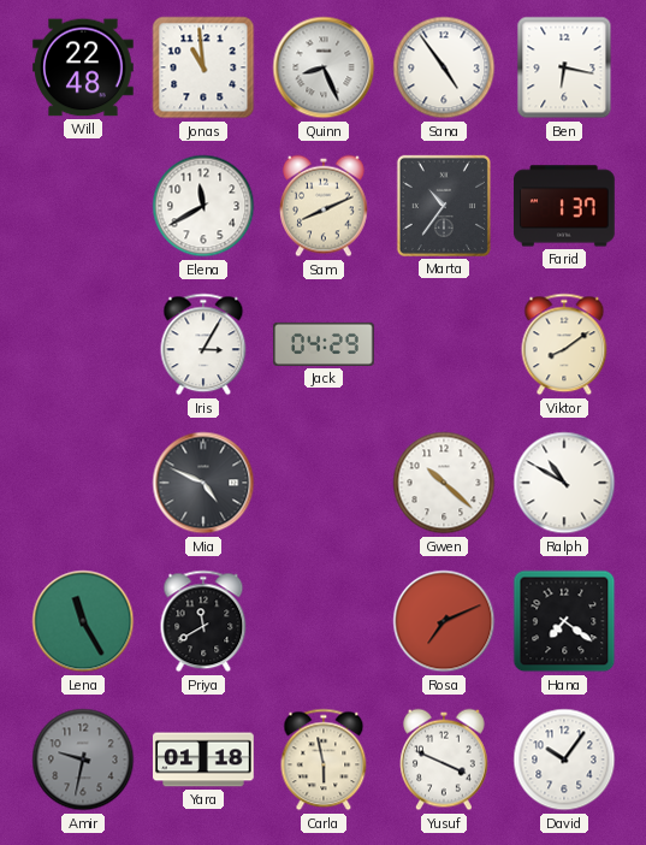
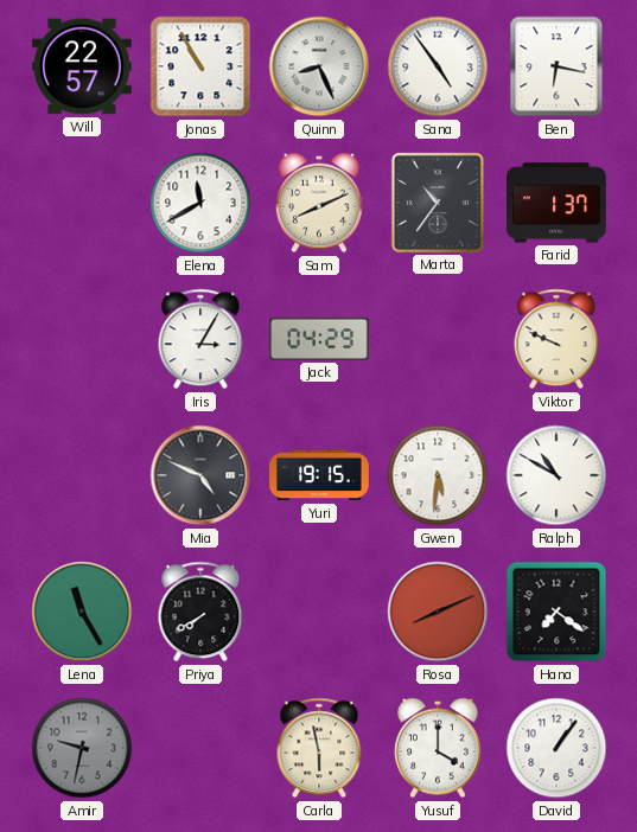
Will: 22:48 -> 22:57
Jonas: 10:59 -> 10:55
Viktor: 8:09 -> 9:49
Yuri: none -> 19:15
Gwen: 10:22 -> 5:31
Priya: 11:40 -> 7:40
Rosa: 7:11 -> 8:11
Yara: 01:18 -> none
Yusuf: 3:49 -> 4:00
David: 10:06 -> 1:06
